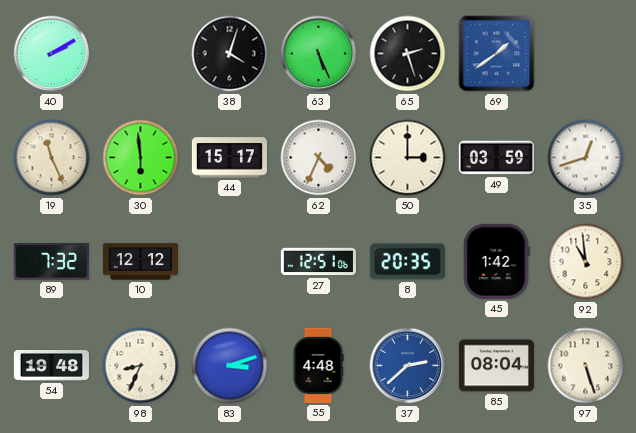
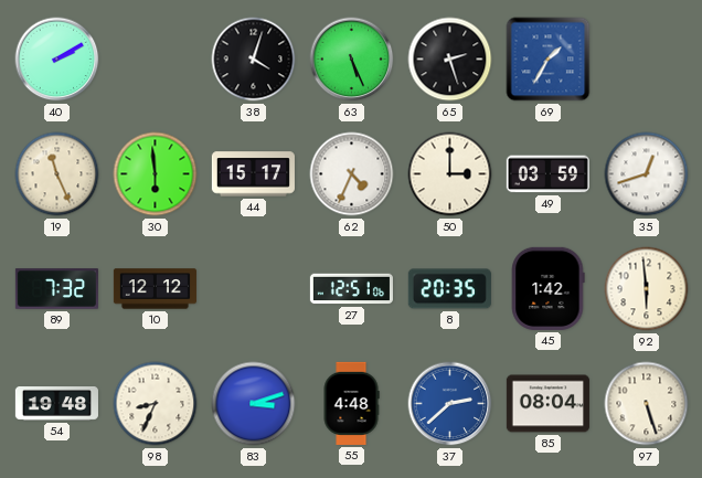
69: 1:39 -> 1:35
92: 10:59 -> 5:59
